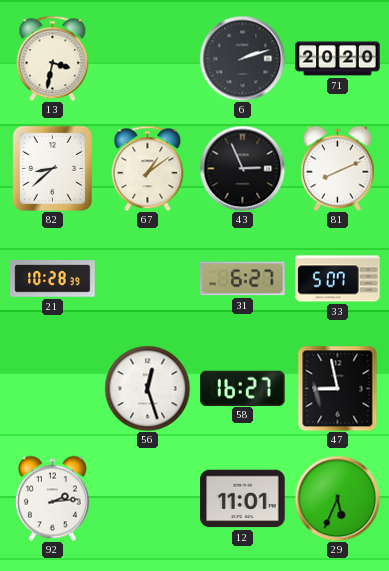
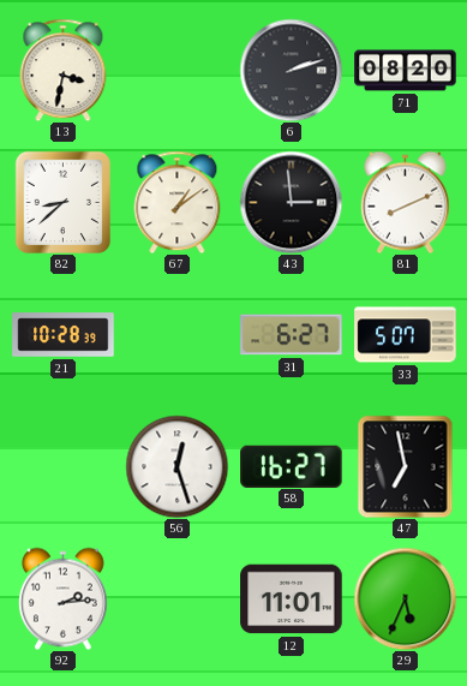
71: 20:20 -> 08:20
43: 2:56 -> 2:59
47: 8:58 -> 6:58
